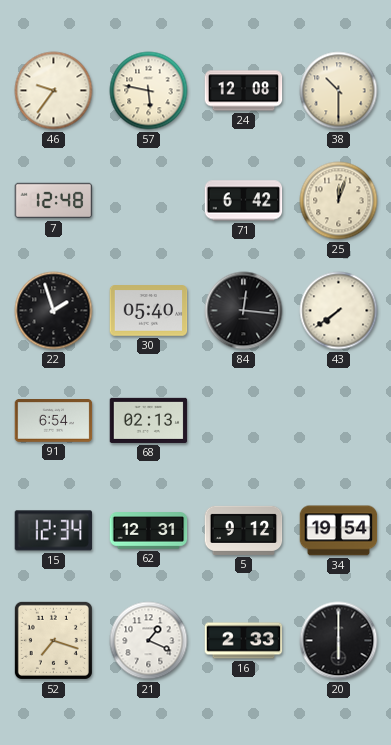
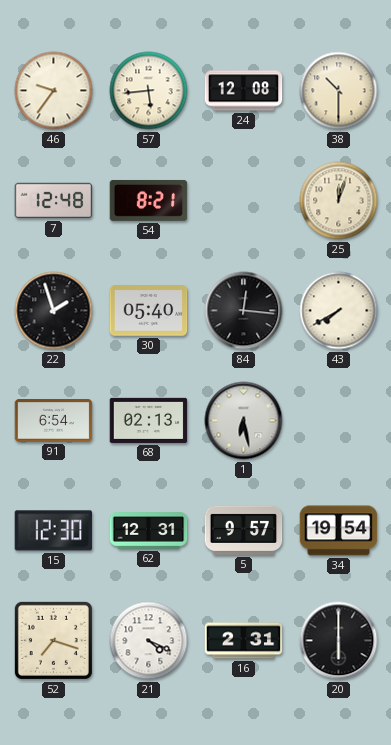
57: 5:47 -> 5:44
54: none -> 8:21
71: 6:42 -> none
43: 7:39 -> 7:40
1: none -> 6:28
15: 12:34 -> 12:30
5: 9:12 -> 9:57
21: 1:19 -> 4:19
16: 2:33 -> 2:31
